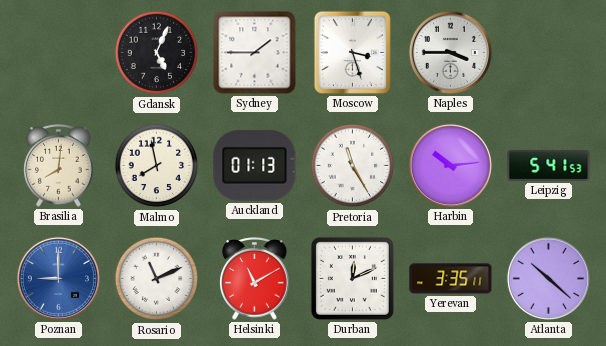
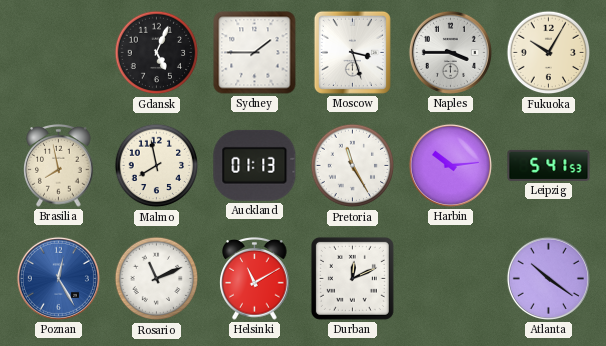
Fukuoka: none -> 10:05
Brasilia: 8:01 -> 7:58
Poznan: 9:00 -> 12:25
Yerevan: 3:35 -> none
Atlanta: 10:22 -> 10:21
